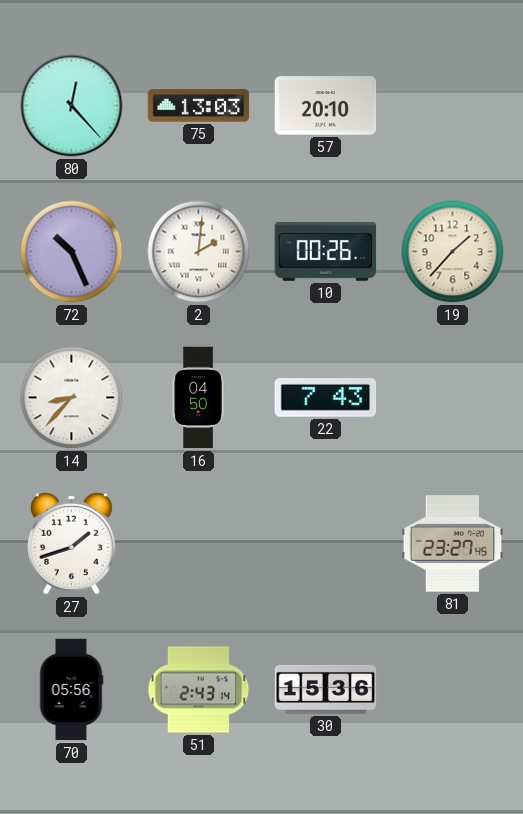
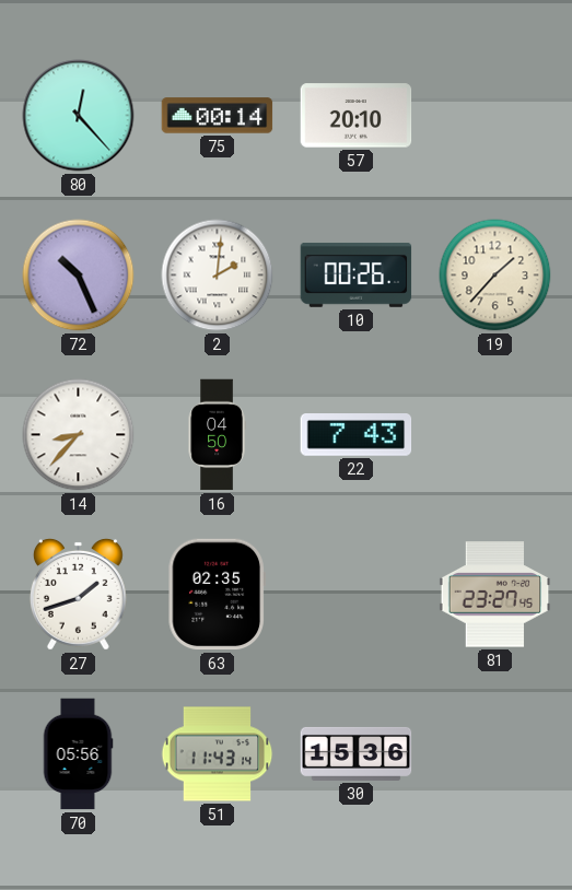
75: 13:03 -> 00:14
63: none -> 02:35
51: 2:43 -> 11:43
